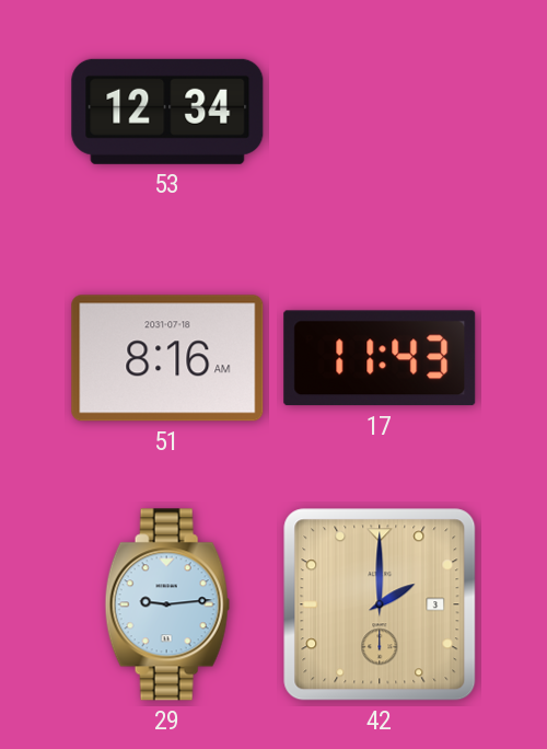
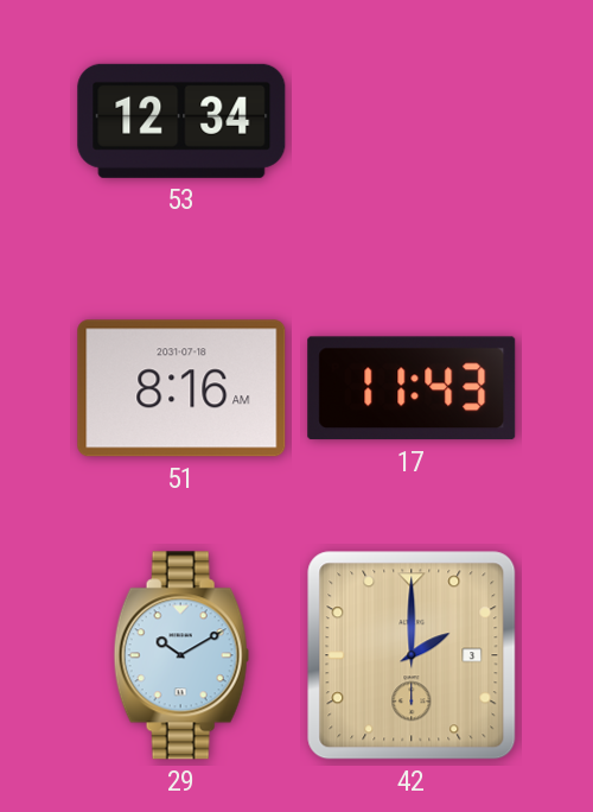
29: 9:14 -> 10:10
